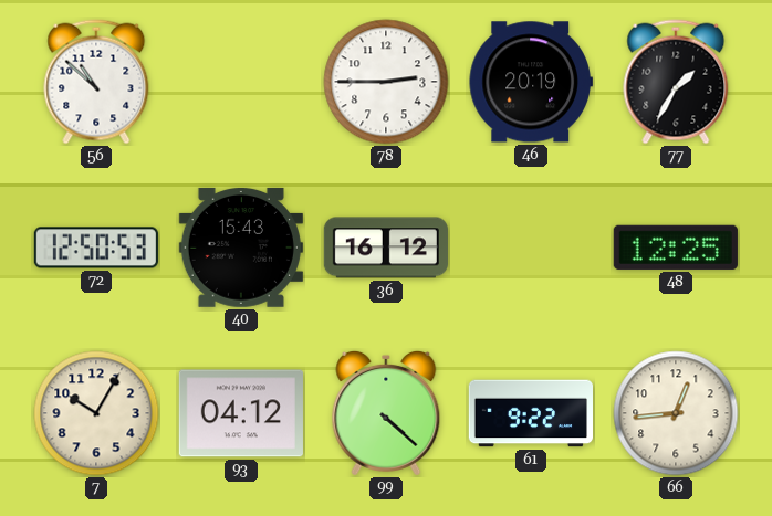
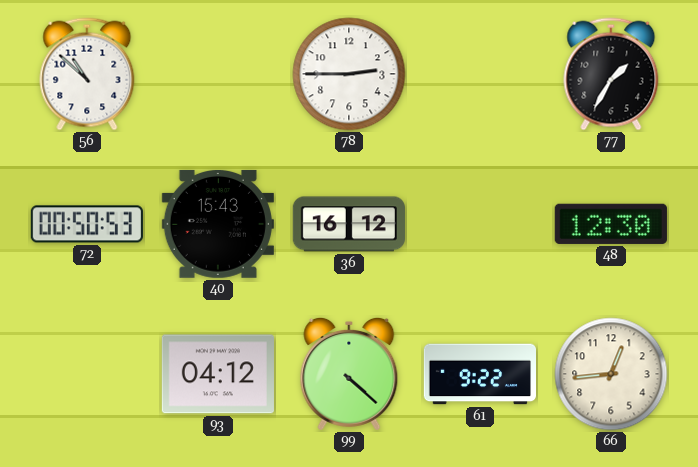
46: 20:19 -> none
72: 12:50 -> 00:50
48: 12:25 -> 12:30
7: 10:05 -> none
